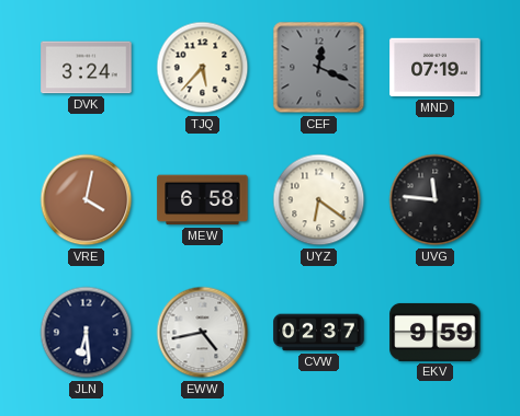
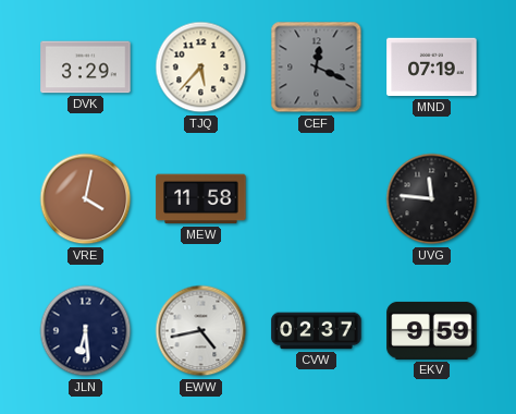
DVK: 3:24 -> 3:29
MEW: 6:58 -> 11:58
UYZ: 6:21 -> none
